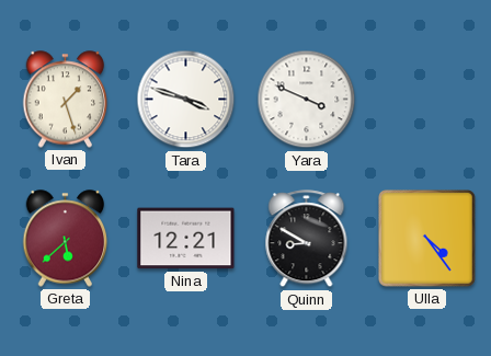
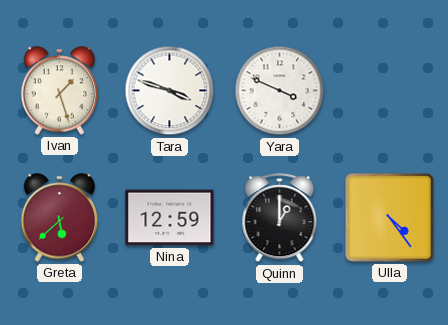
Nina: 12:21 -> 12:59
Quinn: 8:50 -> 1:00
